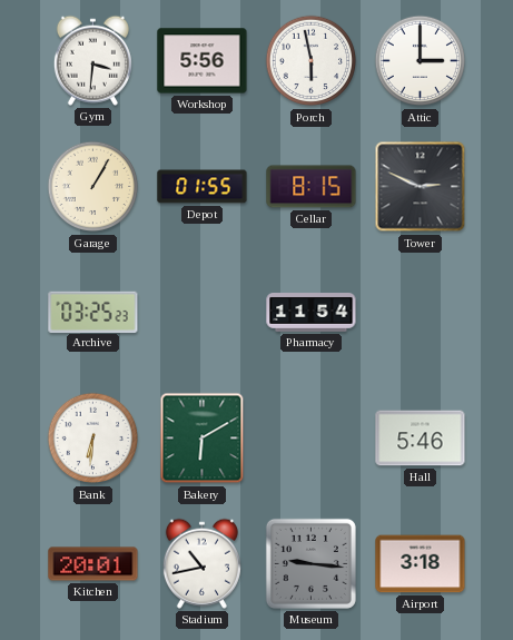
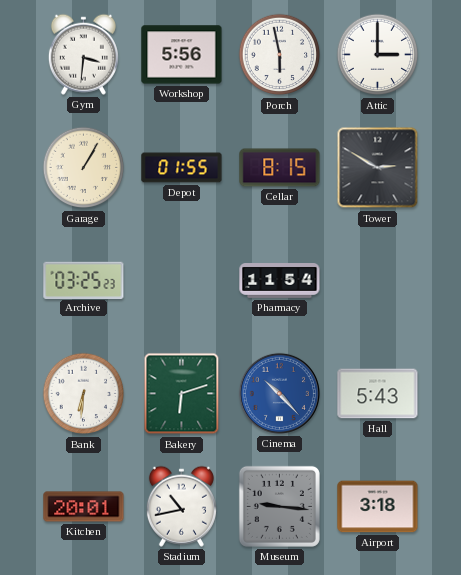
Tower: 2:49 -> 2:50
Bakery: 6:10 -> 6:12
Cinema: none -> 10:23
Hall: 5:46 -> 5:43
